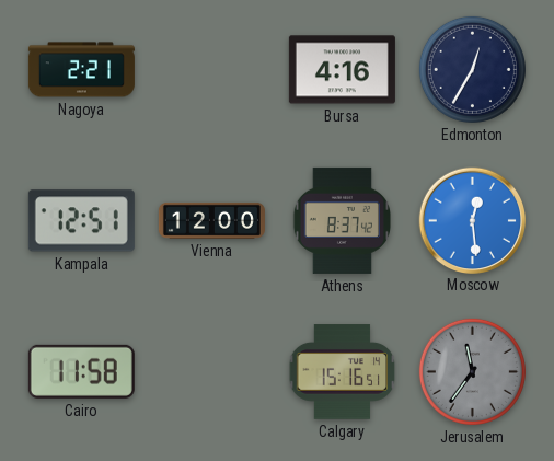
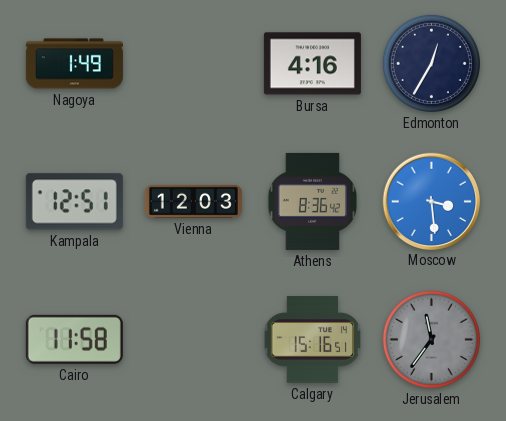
Nagoya: 2:21 -> 1:49
Vienna: 12:00 -> 12:03
Athens: 8:37 -> 8:36
Moscow: 12:29 -> 3:29
